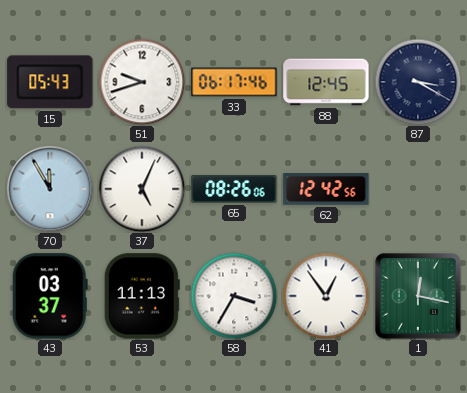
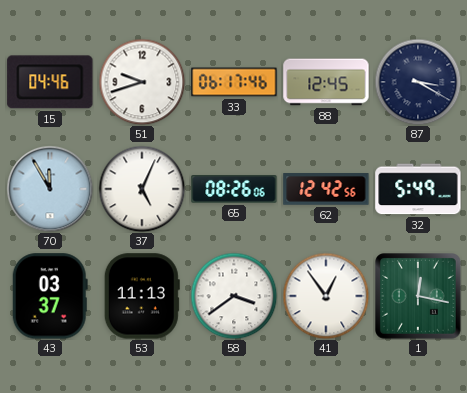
15: 05:43 -> 04:46
32: none -> 5:49
58: 3:35 -> 3:39
